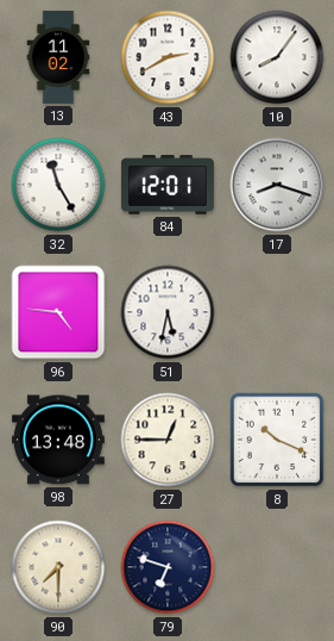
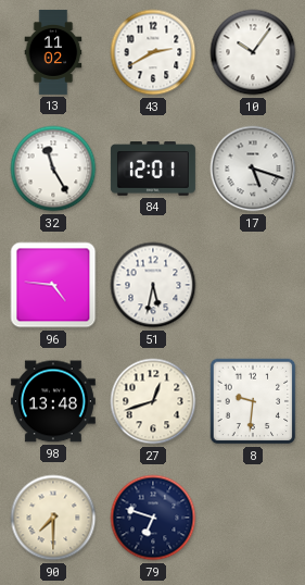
10: 8:06 -> 10:06
17: 8:18 -> 5:18
27: 12:45 -> 12:42
8: 10:19 -> 9:31
